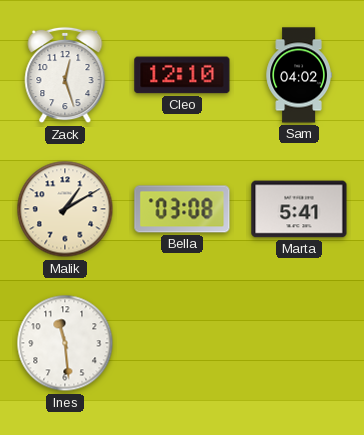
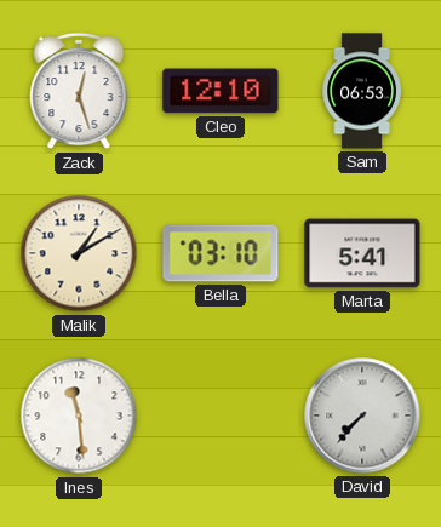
Sam: 04:02 -> 06:53
Bella: 03:08 -> 03:10
David: none -> 7:37
